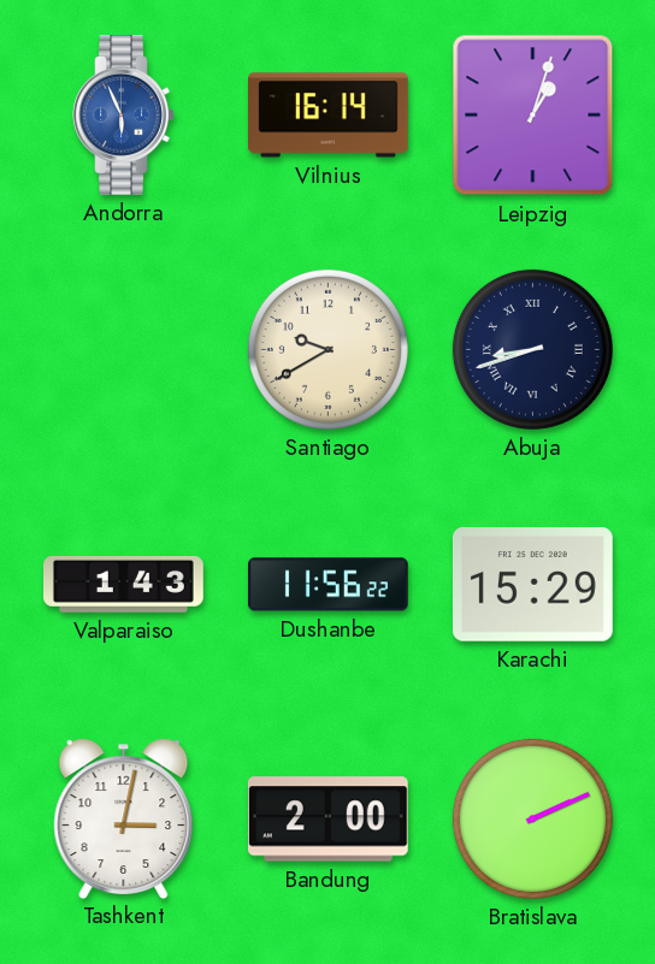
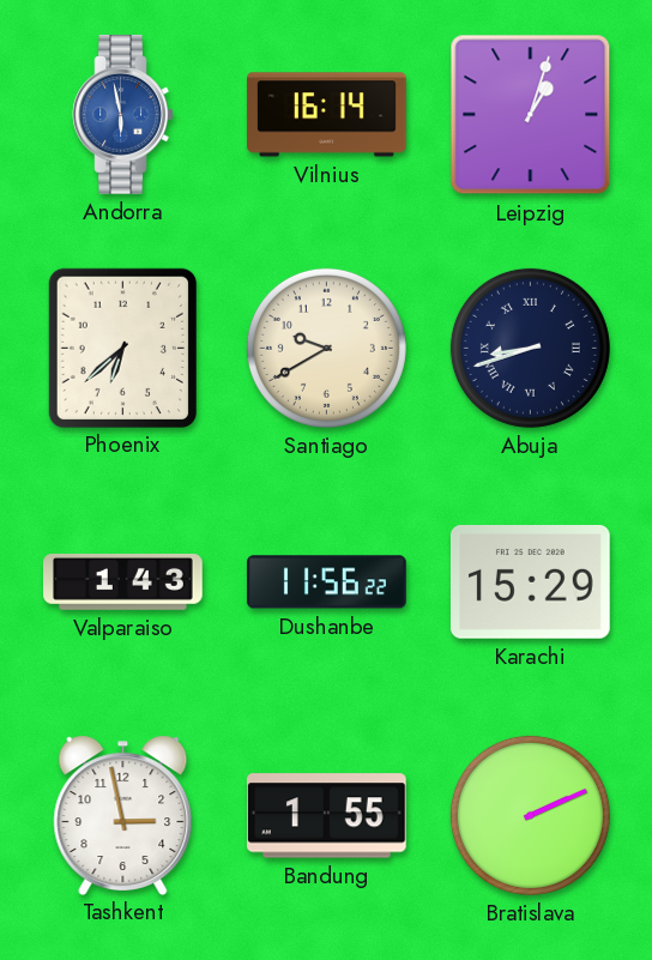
Andorra: 5:56 -> 5:58
Phoenix: none -> 6:38
Tashkent: 3:02 -> 2:58
Bandung: 2:00 -> 1:55
